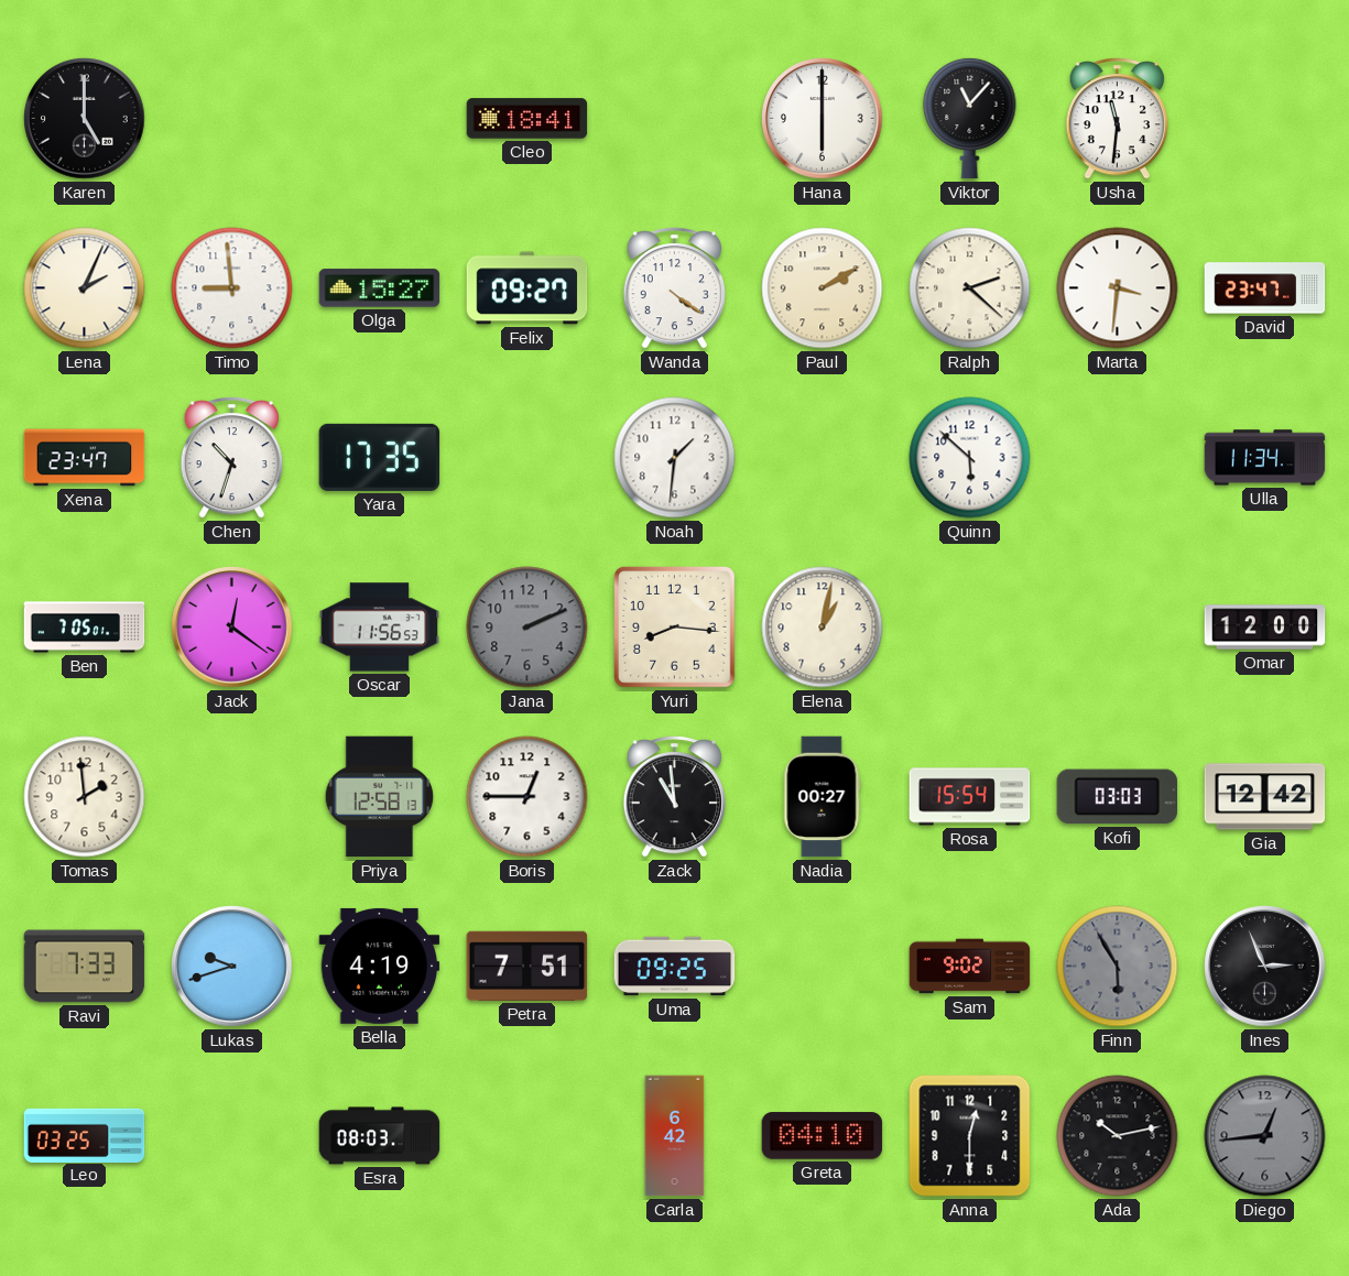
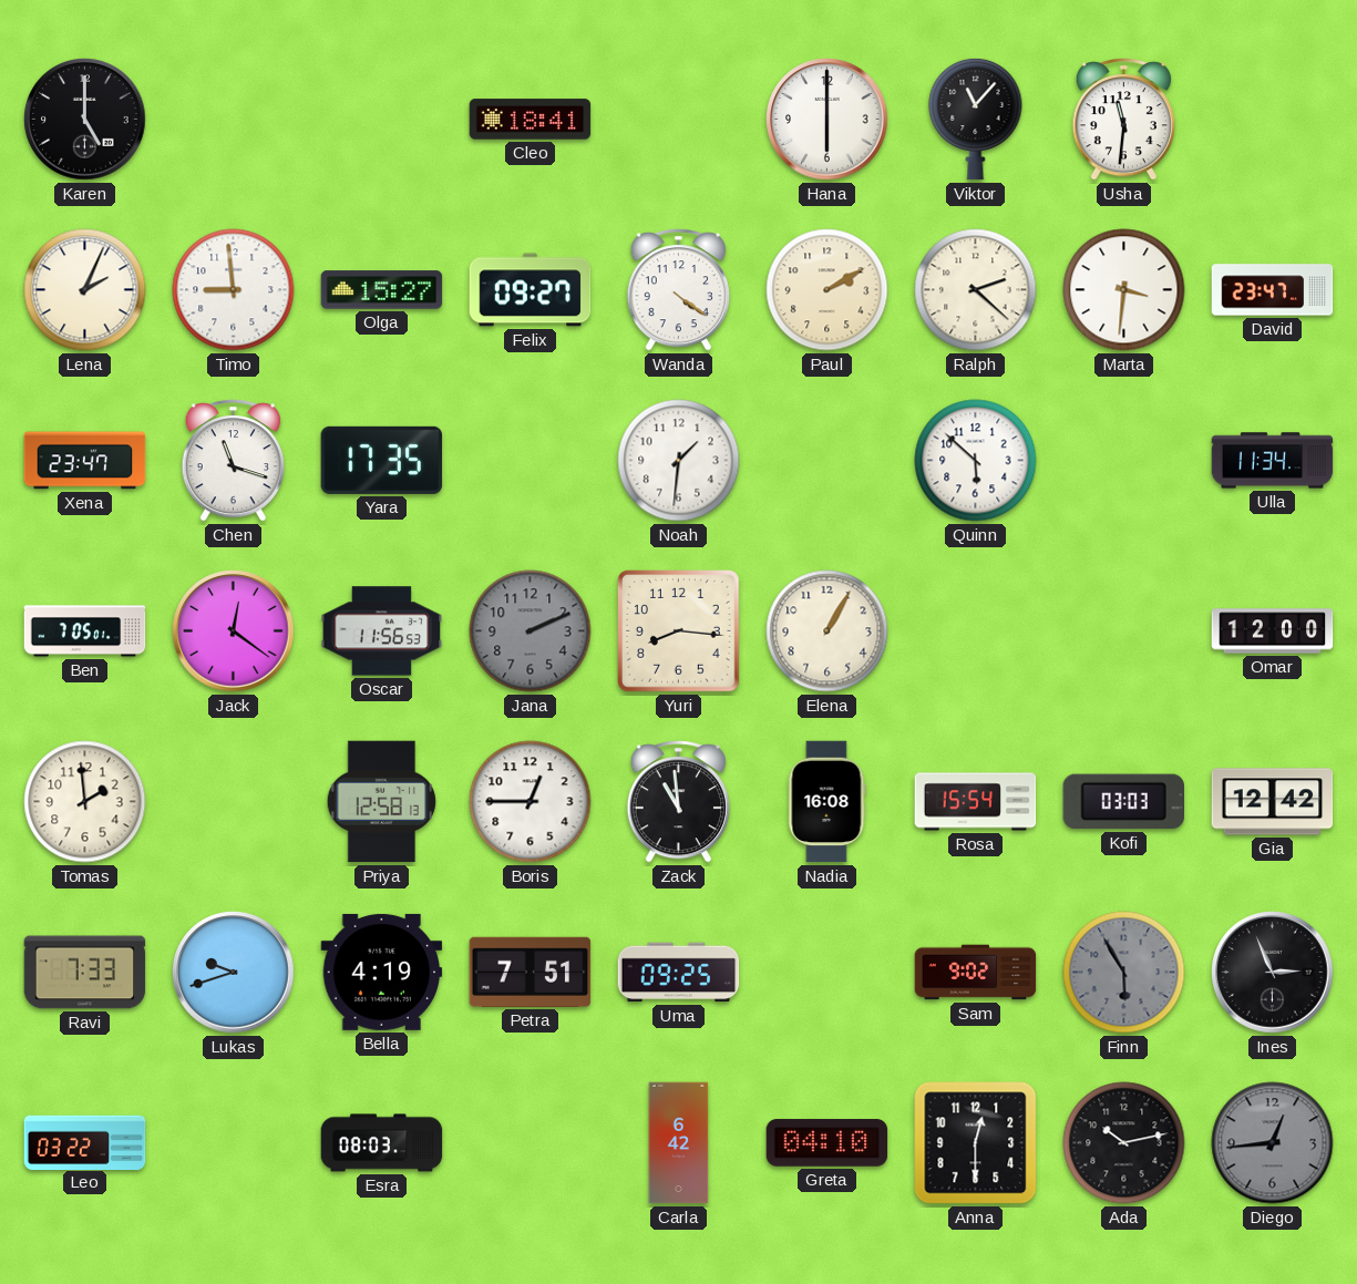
Chen: 10:33 -> 11:18
Elena: 1:02 -> 1:05
Nadia: 00:27 -> 16:08
Leo: 03:25 -> 03:22
